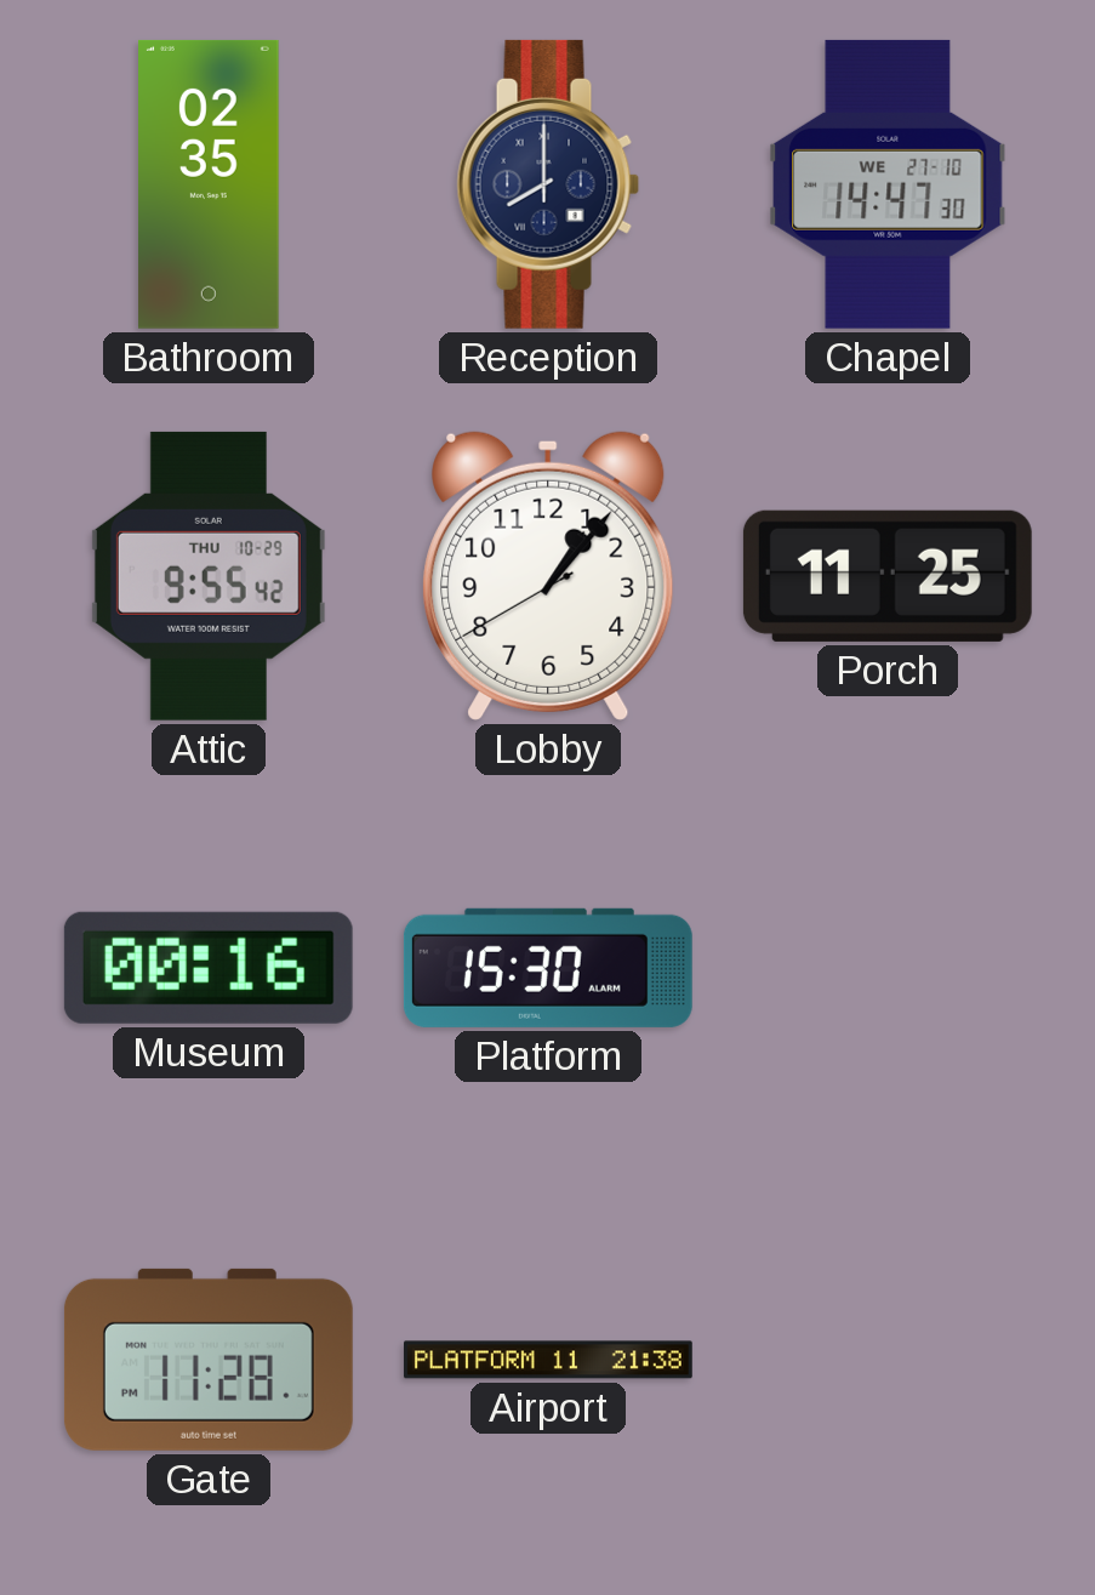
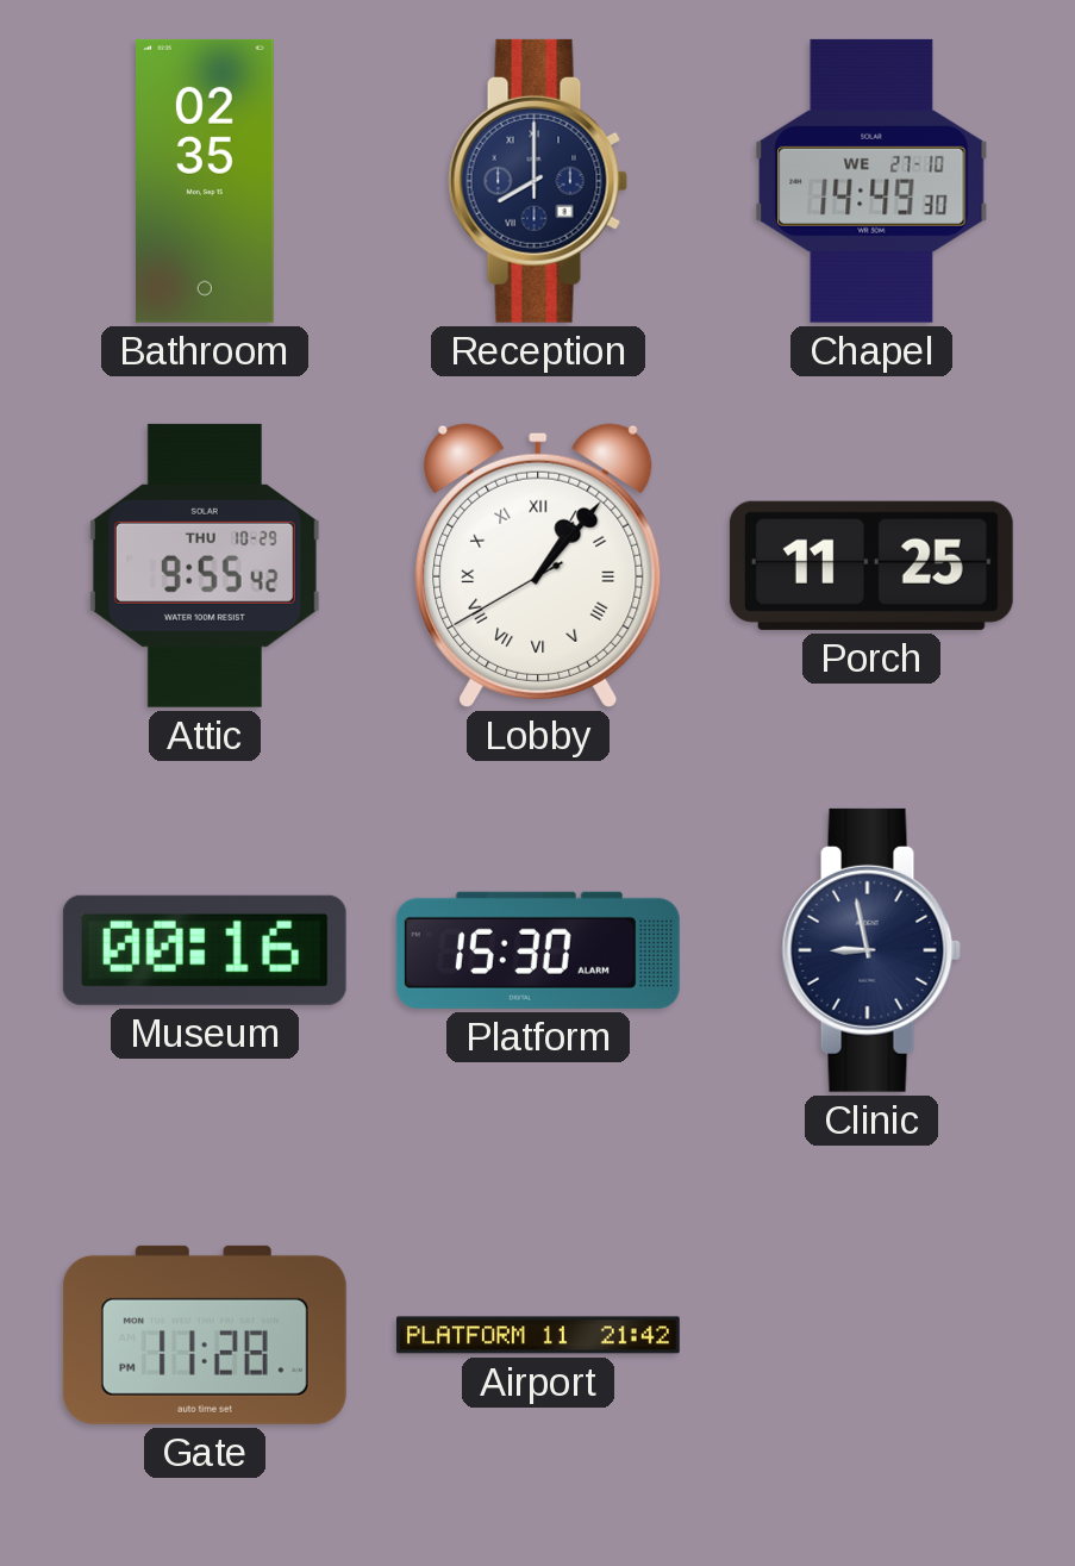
Chapel: 14:47 -> 14:49
Lobby numerals: Arabic -> Roman
Clinic: none -> 8:58
Airport: 21:38 -> 21:42
